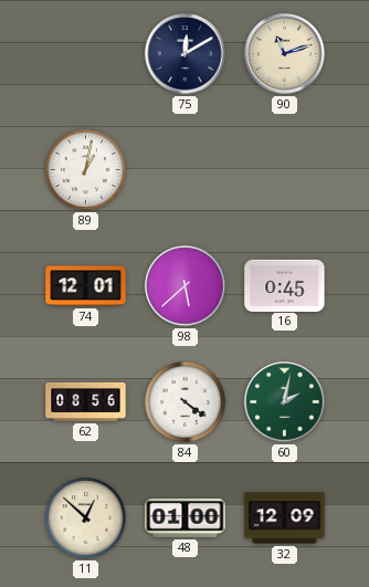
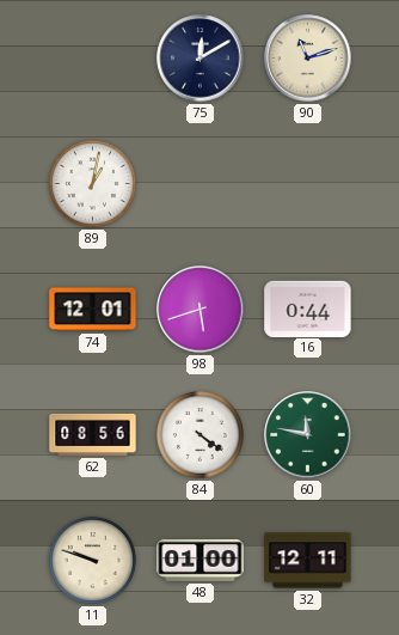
98: 5:38 -> 5:42
16: 0:45 -> 0:44
60: 2:02 -> 11:47
11: 12:52 -> 9:48
32: 12:09 -> 12:11
